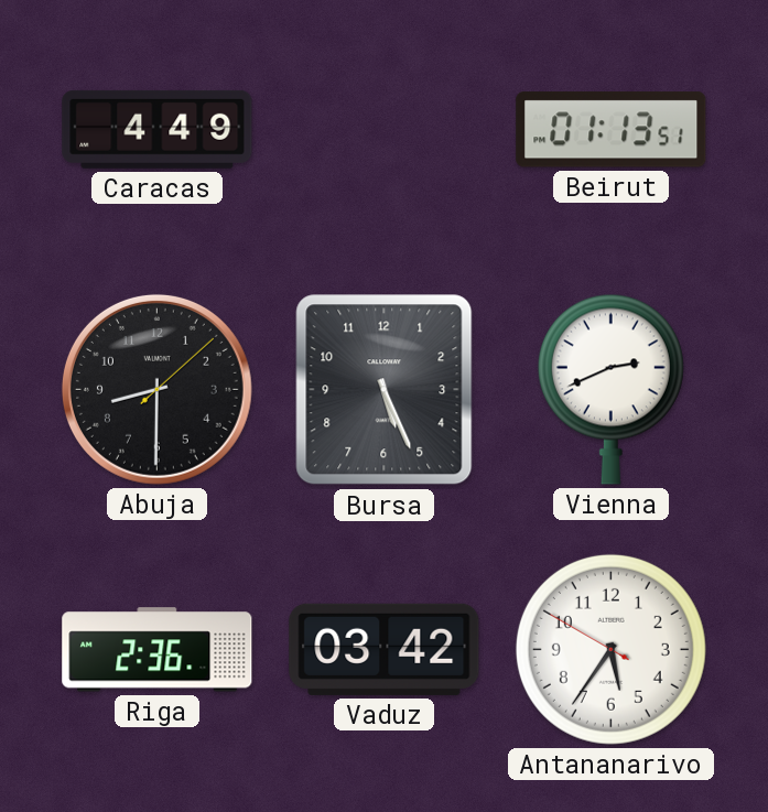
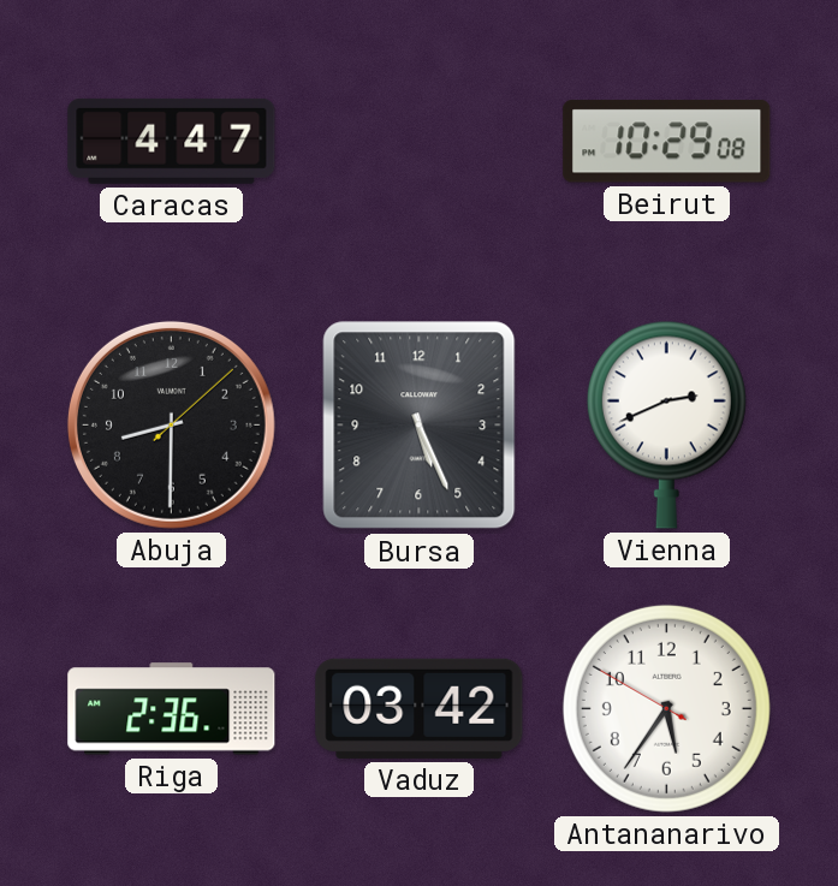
Caracas: 4:49 -> 4:47
Beirut: 01:13 -> 10:29
